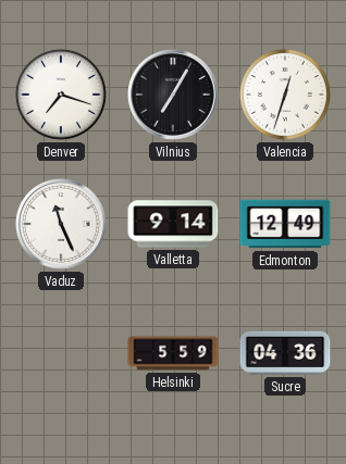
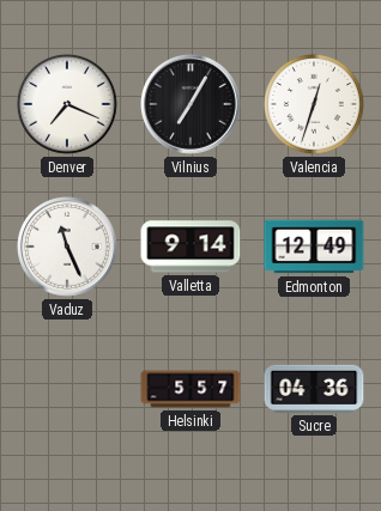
Denver: 7:18 -> 7:19
Helsinki: 5:59 -> 5:57
